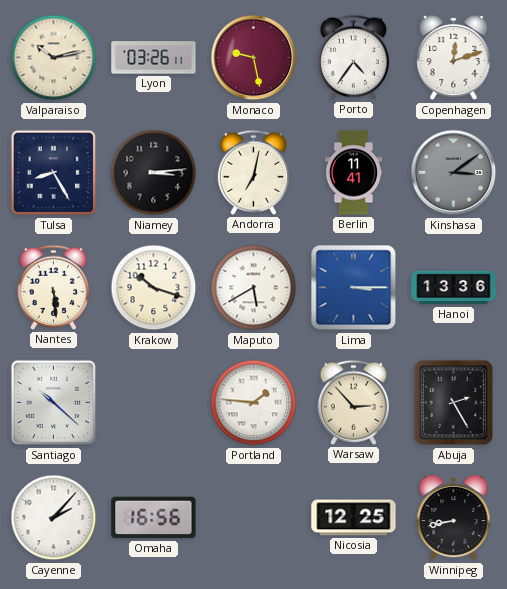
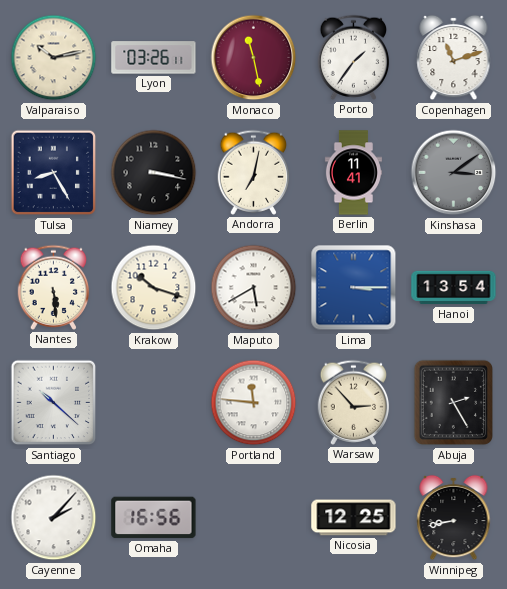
Monaco: 9:28 -> 11:28
Porto: 4:36 -> 1:36
Copenhagen: 12:12 -> 11:12
Niamey: 3:14 -> 3:17
Hanoi: 13:36 -> 13:54
Portland: 1:46 -> 11:46
